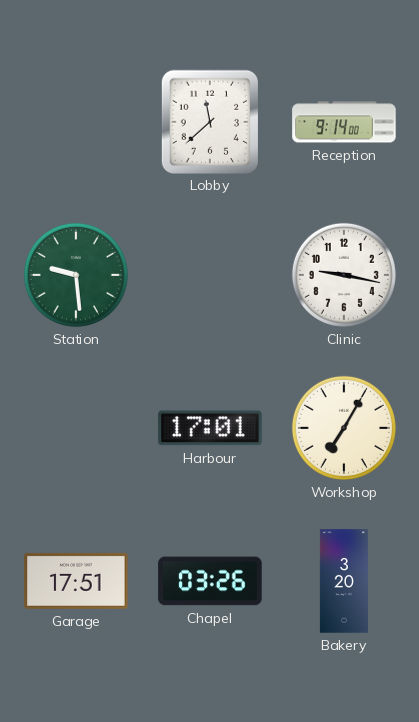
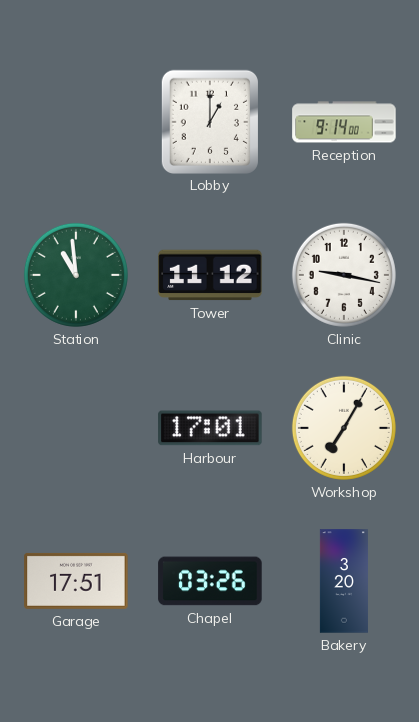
Lobby: 11:38 -> 1:00
Station: 9:29 -> 10:59
Tower: none -> 11:12
